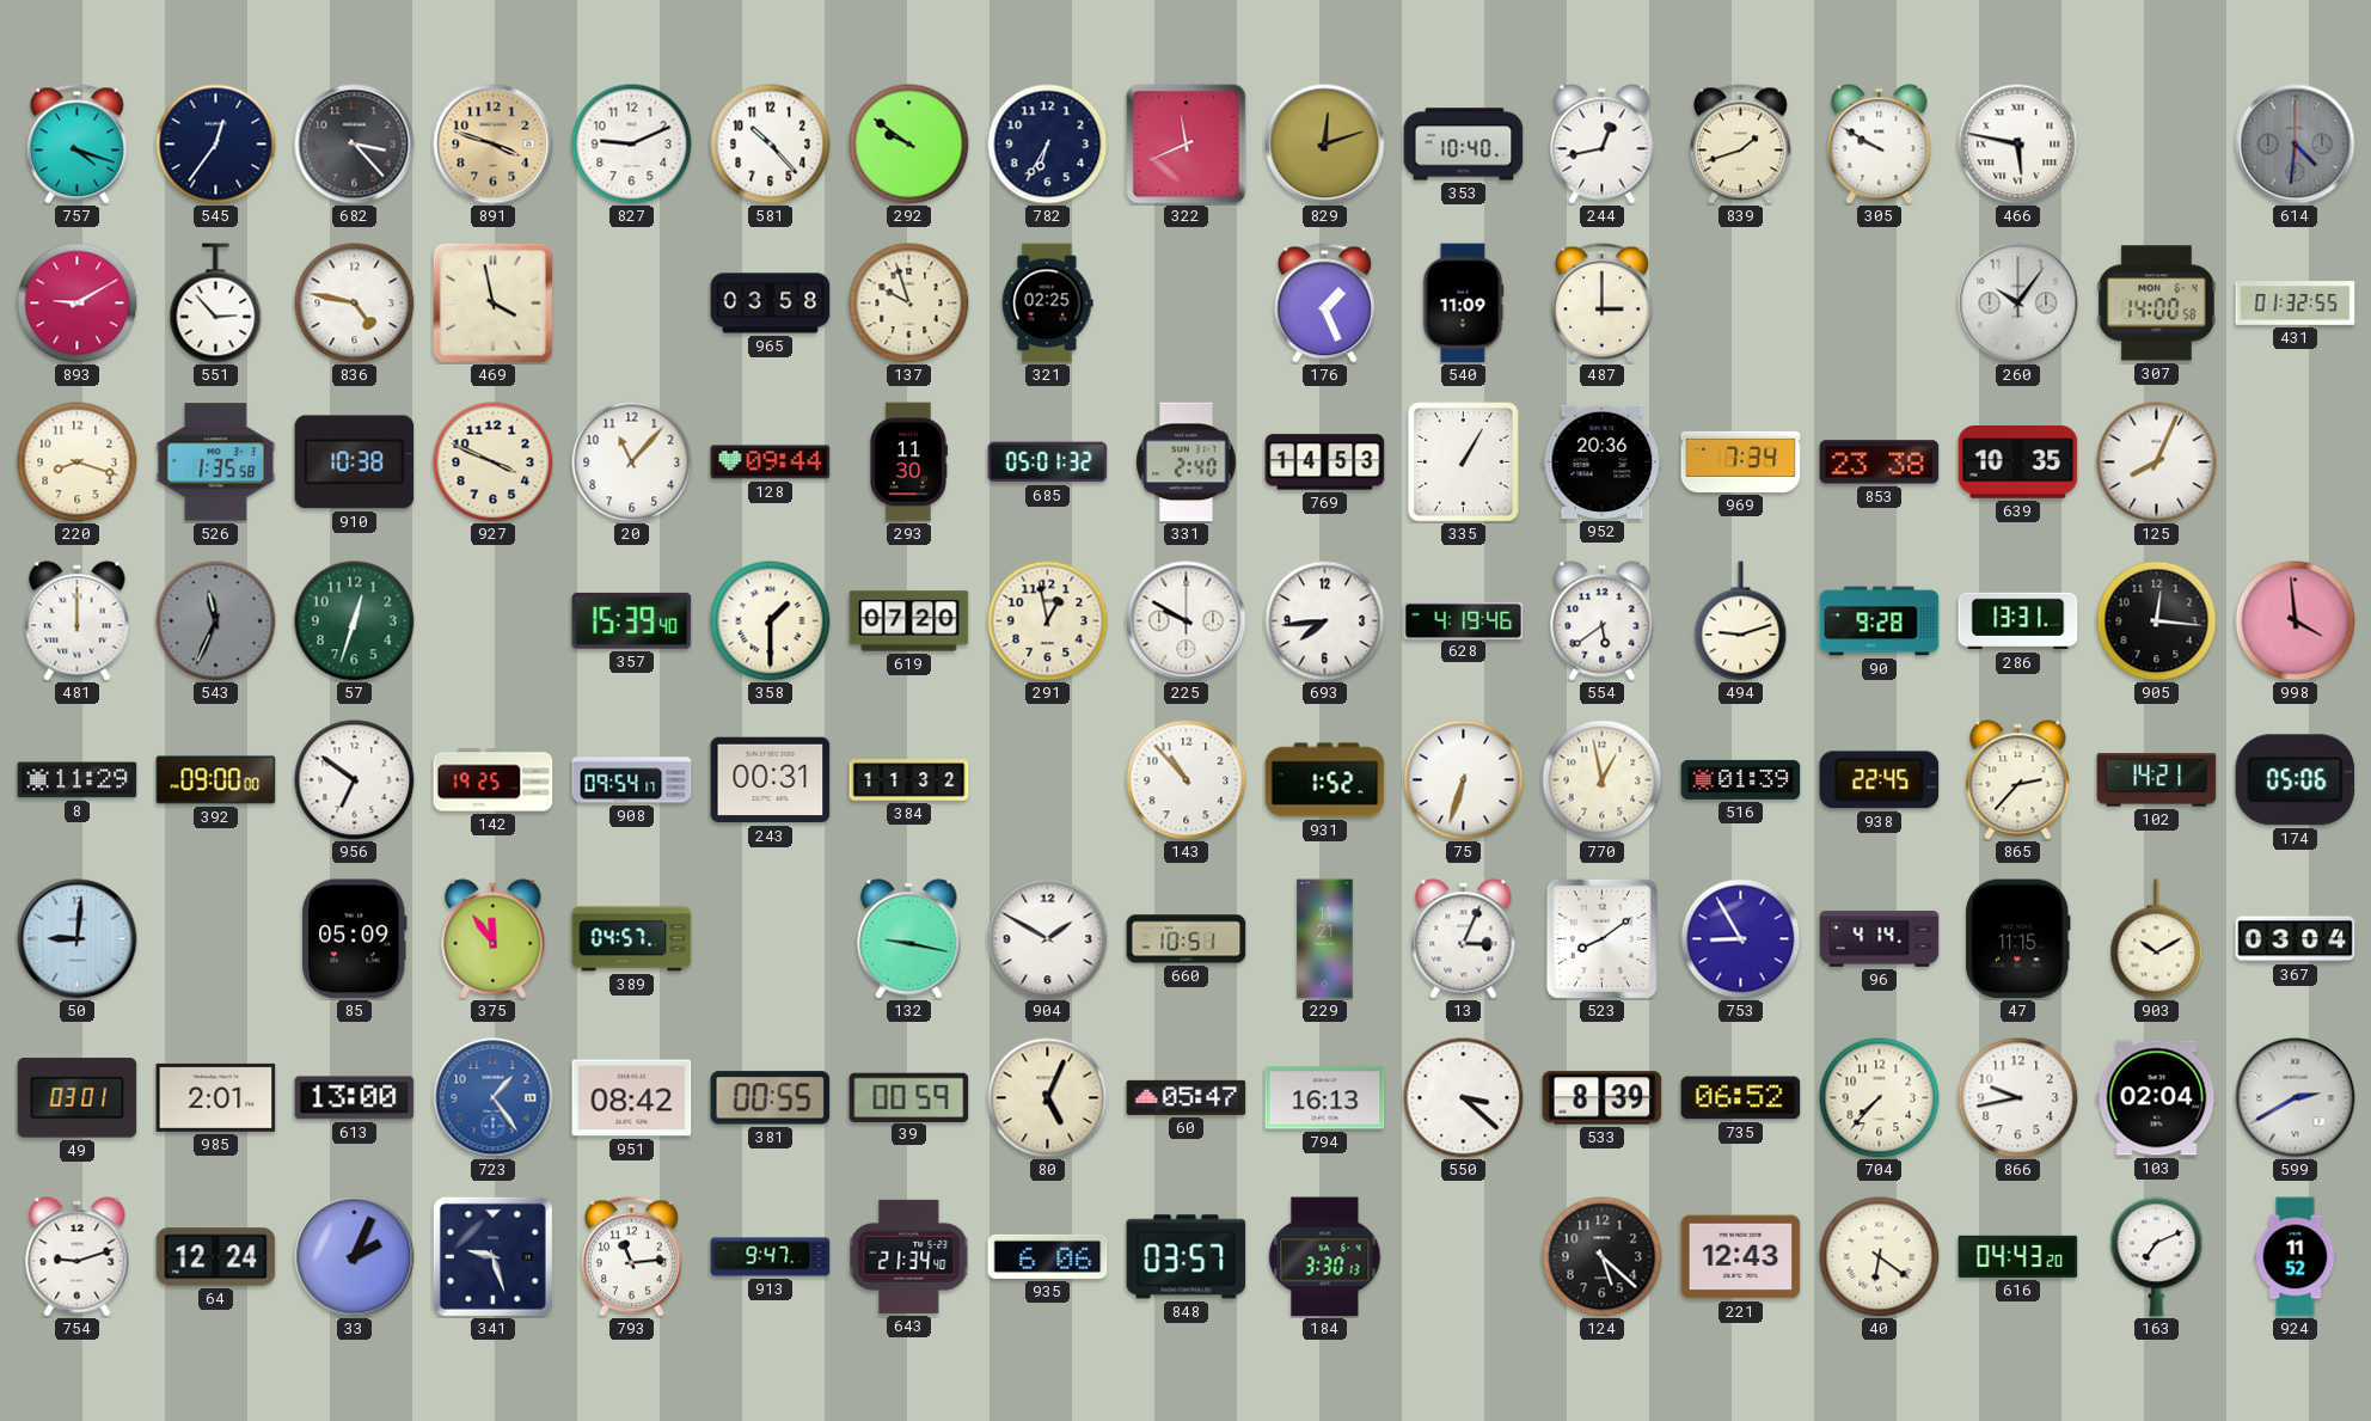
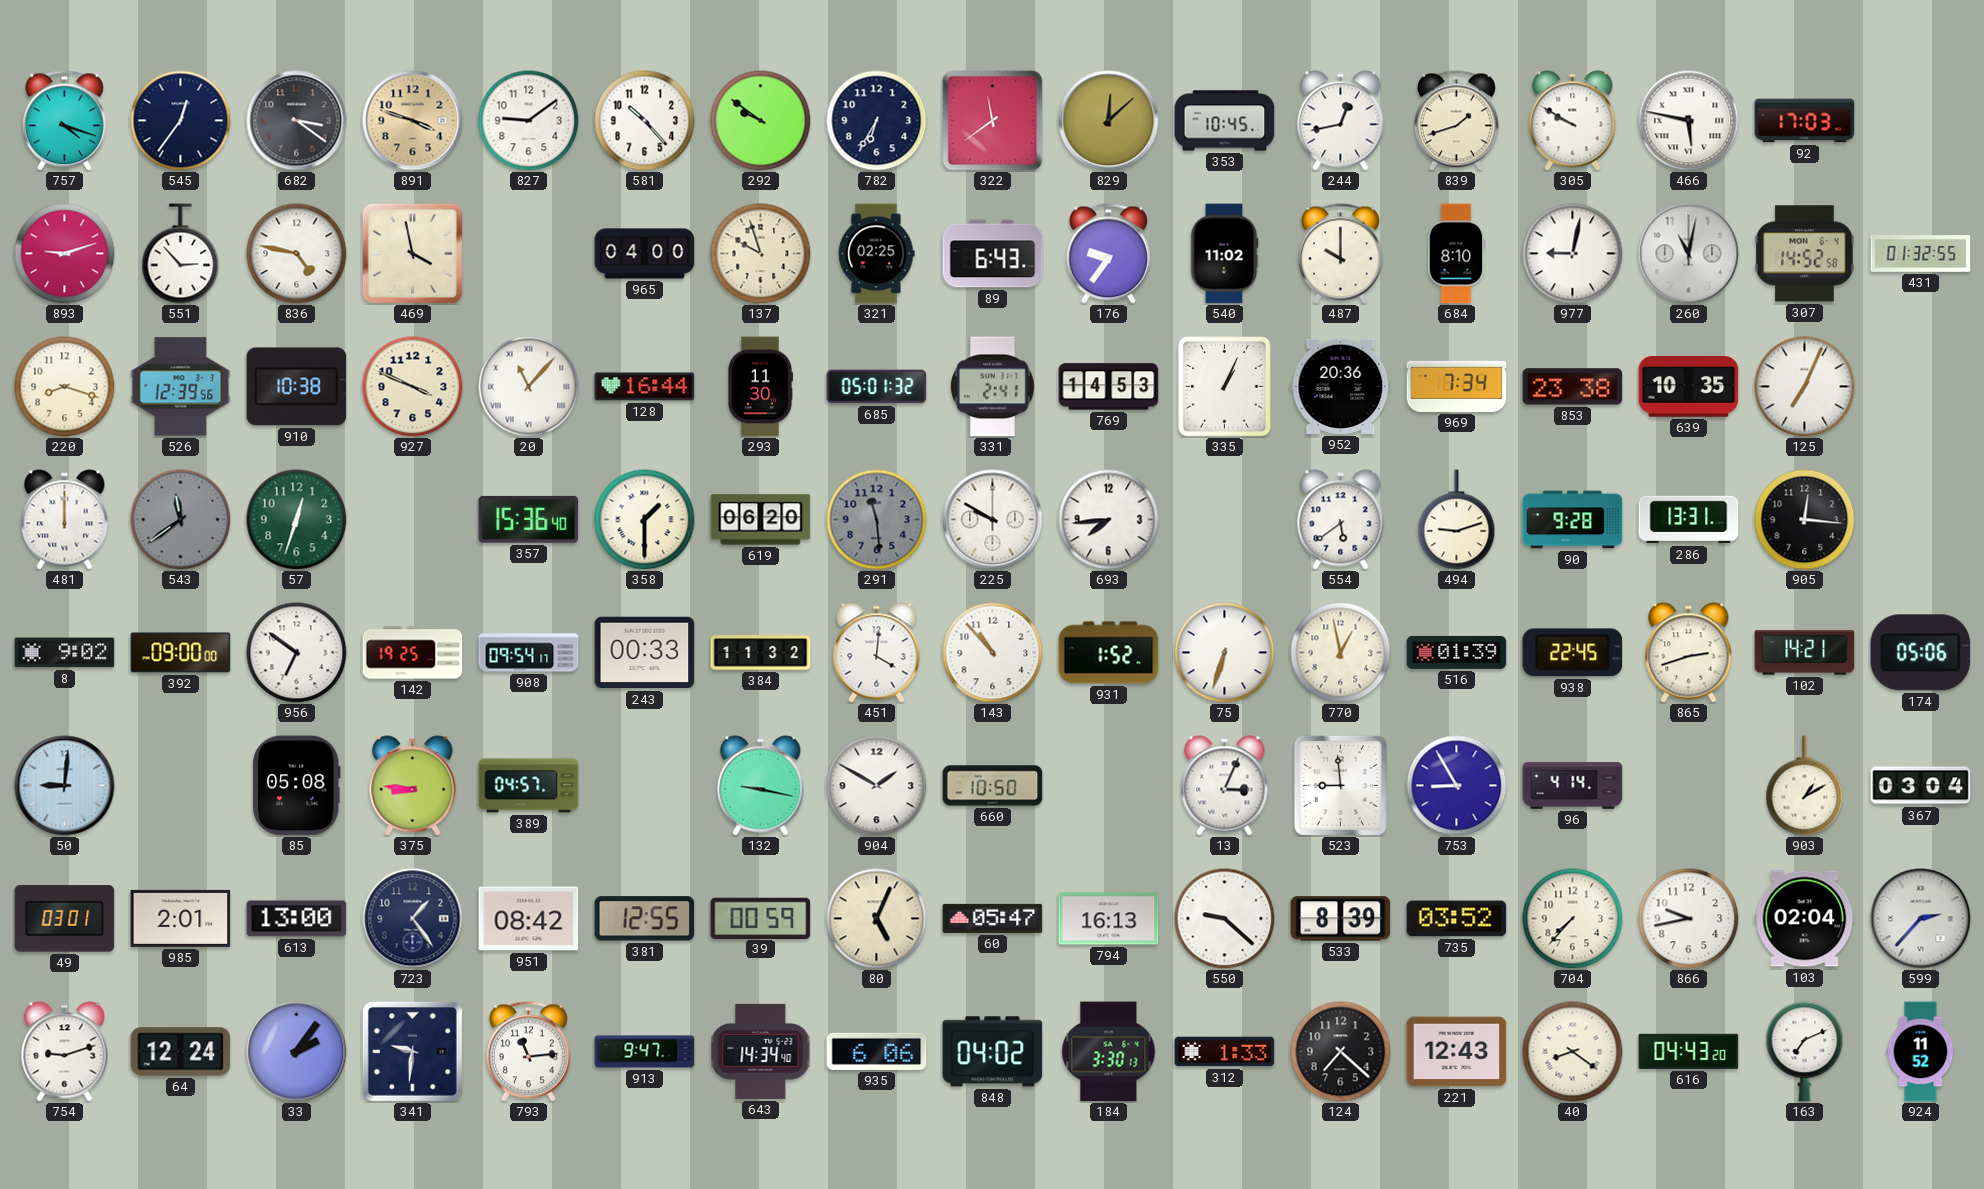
682: 3:23 -> 3:21
827: 9:11 -> 9:09
322: 11:41 -> 11:39
829: 12:12 -> 12:08
353: 10:40 -> 10:45
92: none -> 17:03
614: 4:31 -> none
893: 9:10 -> 9:12
965: 03:58 -> 04:00
89: none -> 6:43
176: 1:26 -> 9:36
540: 11:09 -> 11:02
487: 3:00 -> 10:00
684: none -> 8:10
977: none -> 9:02
260: 10:06 -> 11:02
307: 14:00 -> 14:52
526: 1:35 -> 12:39
20 numerals: Arabic -> Roman
128: 09:44 -> 16:44
331: 2:40 -> 2:41
335: 1:05 -> 1:04
125: 8:04 -> 7:04
543: 11:34 -> 11:39
357: 15:39 -> 15:36
619: 07:20 -> 06:20
291: 12:58 -> 11:29
291 dial: cream -> grey
628: 4:19 -> none
998: 3:59 -> none
8: 11:29 -> 9:02
243: 00:31 -> 00:33
451: none -> 4:01
865: 2:37 -> 2:42
85: 05:09 -> 05:08
375: 11:54 -> 8:46
660: 10:51 -> 10:50
229: 11:21 -> none
523: 8:09 -> 8:59
47: 11:15 -> none
903: 10:10 -> 1:10
723 dial: blue -> navy
381: 00:55 -> 12:55
550: 3:22 -> 9:22
735: 06:52 -> 03:52
599: 2:40 -> 2:37
33: 2:04 -> 2:06
341: 9:27 -> 9:31
643: 21:34 -> 14:34
848: 03:57 -> 04:02
312: none -> 1:33
124: 5:22 -> 7:22
40: 6:21 -> 8:21
